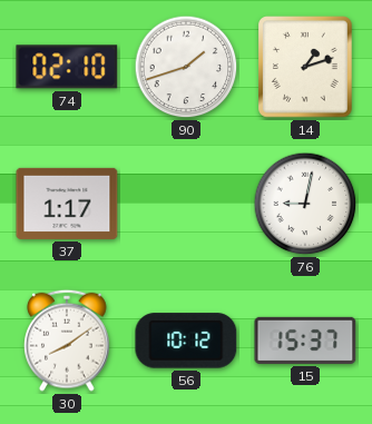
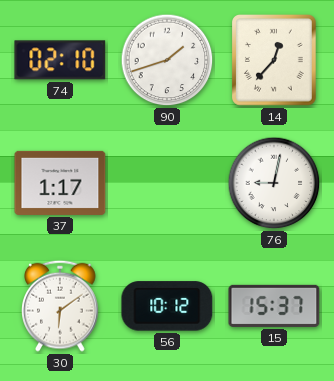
14: 1:12 -> 12:37
30: 8:09 -> 6:09
